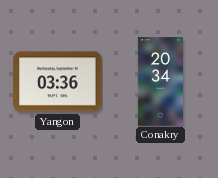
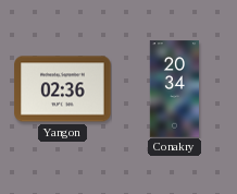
Yangon: 03:36 -> 02:36
